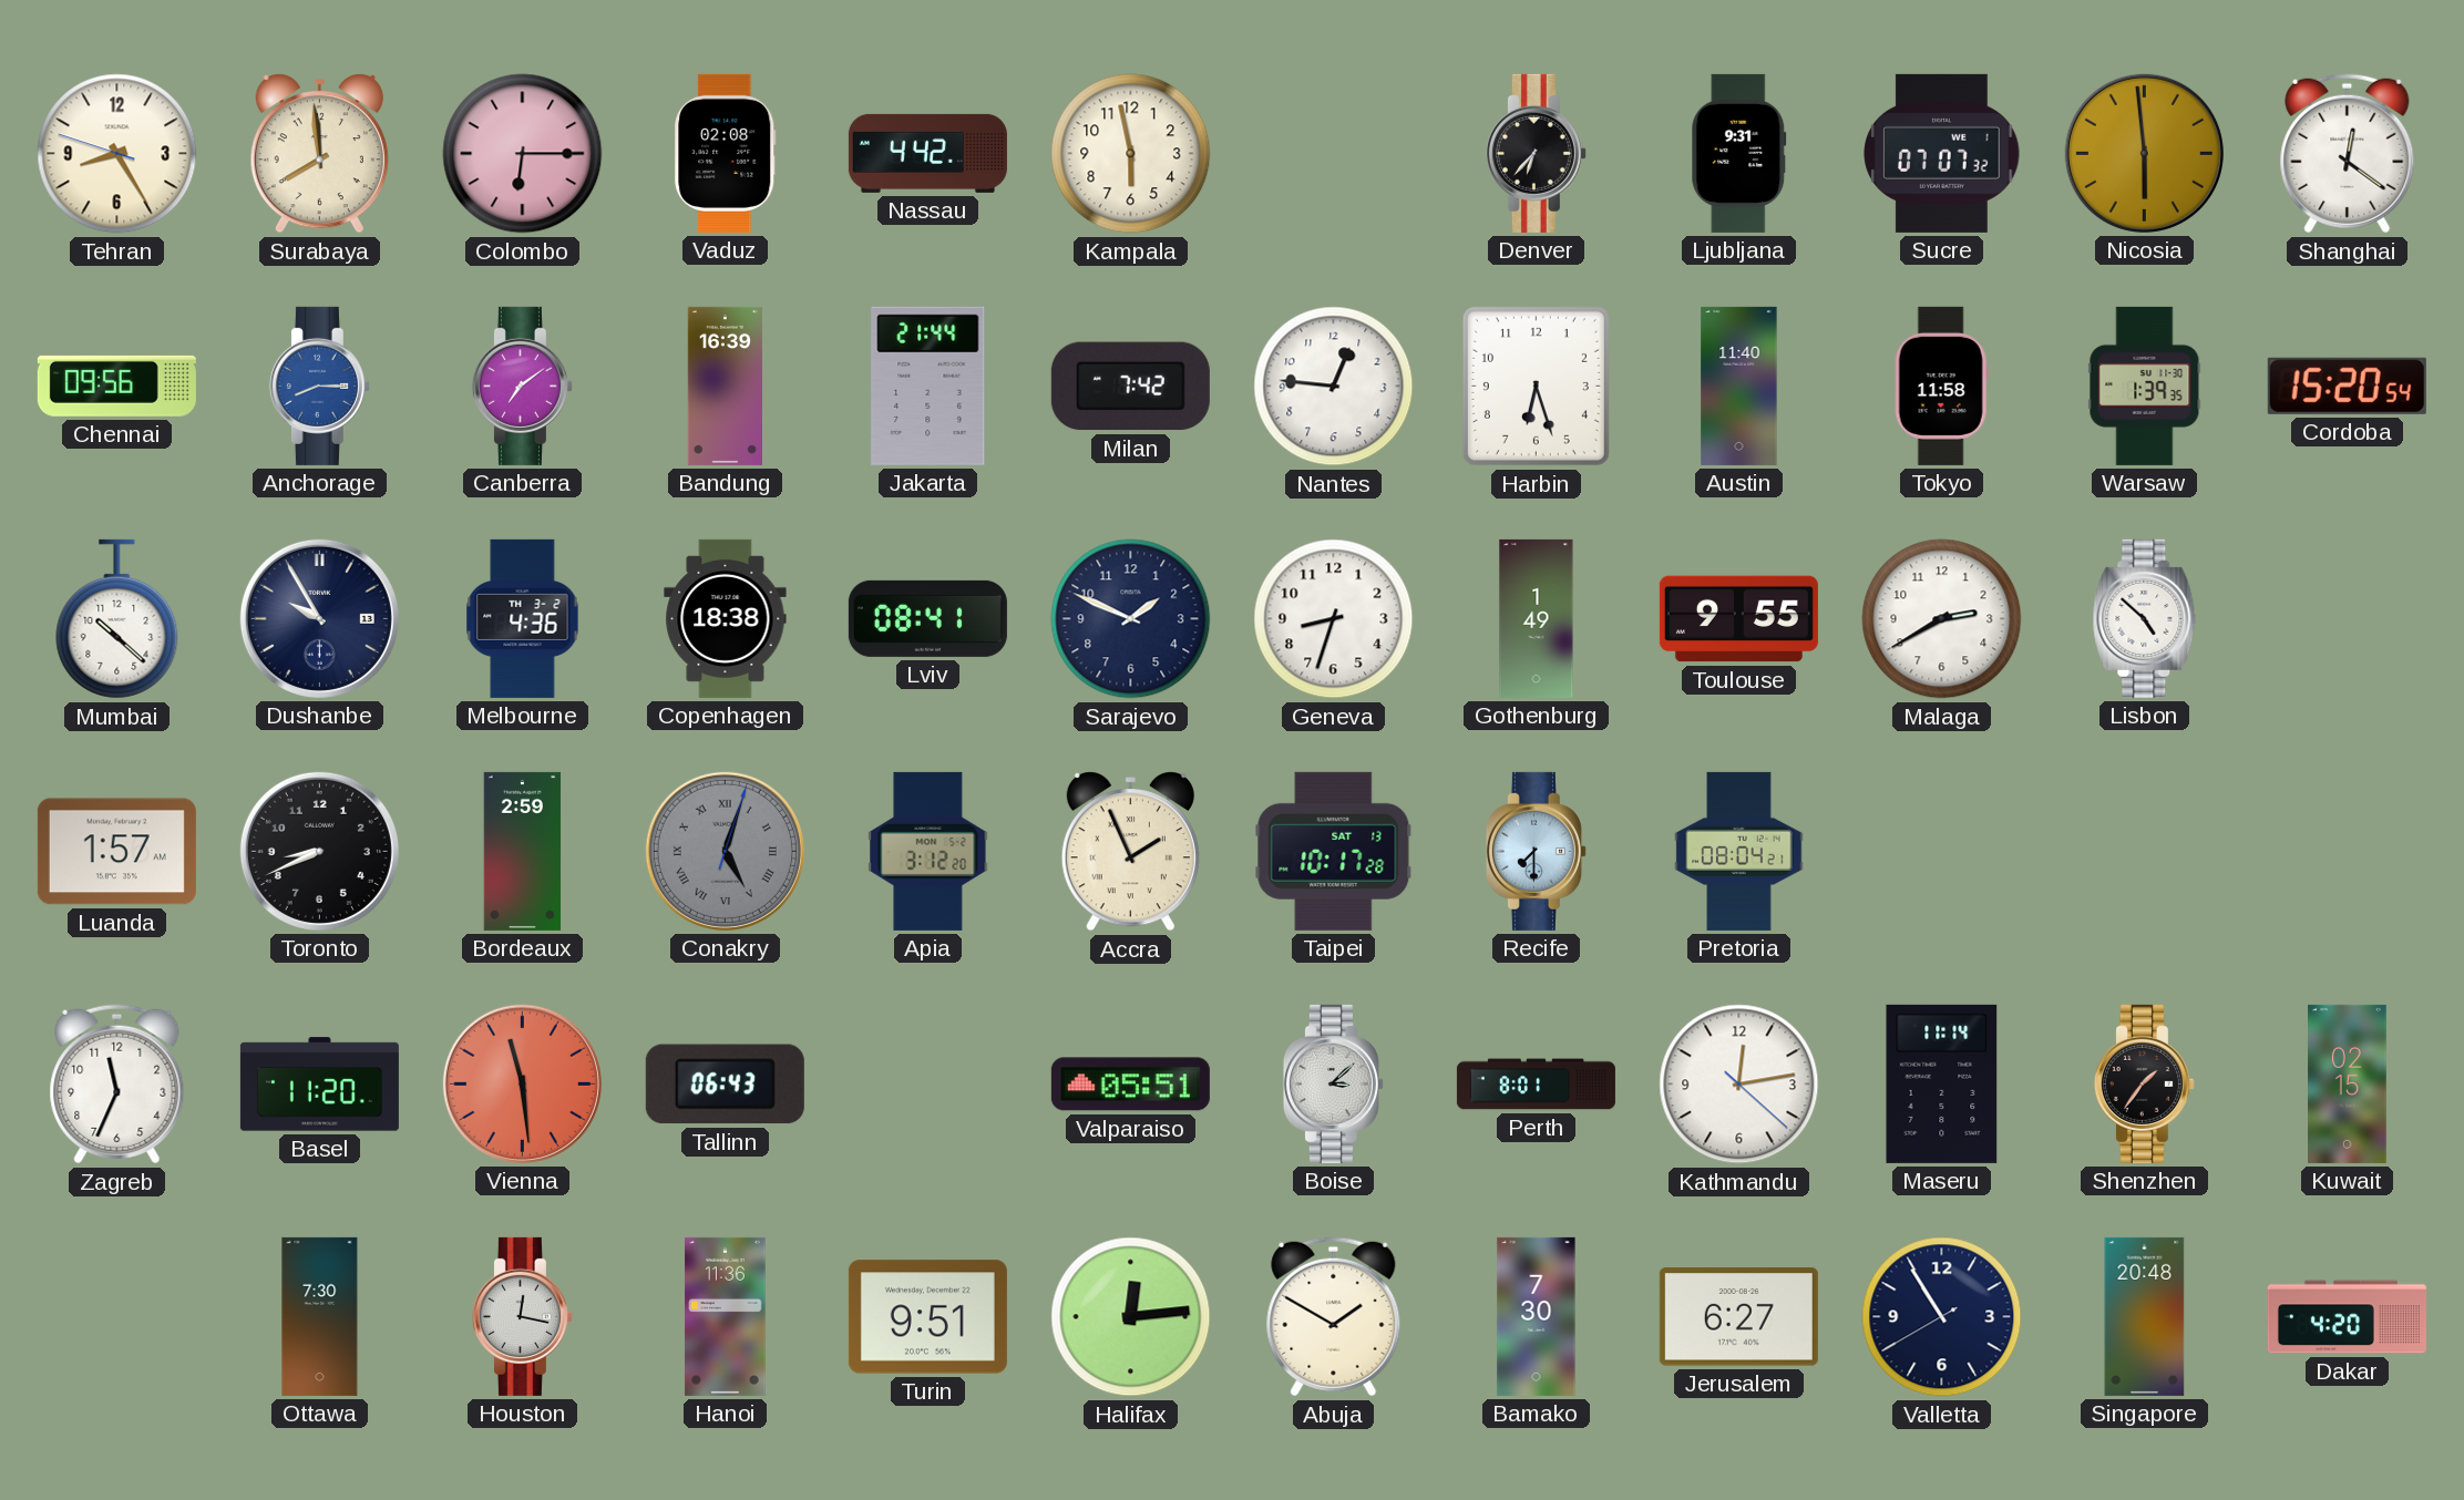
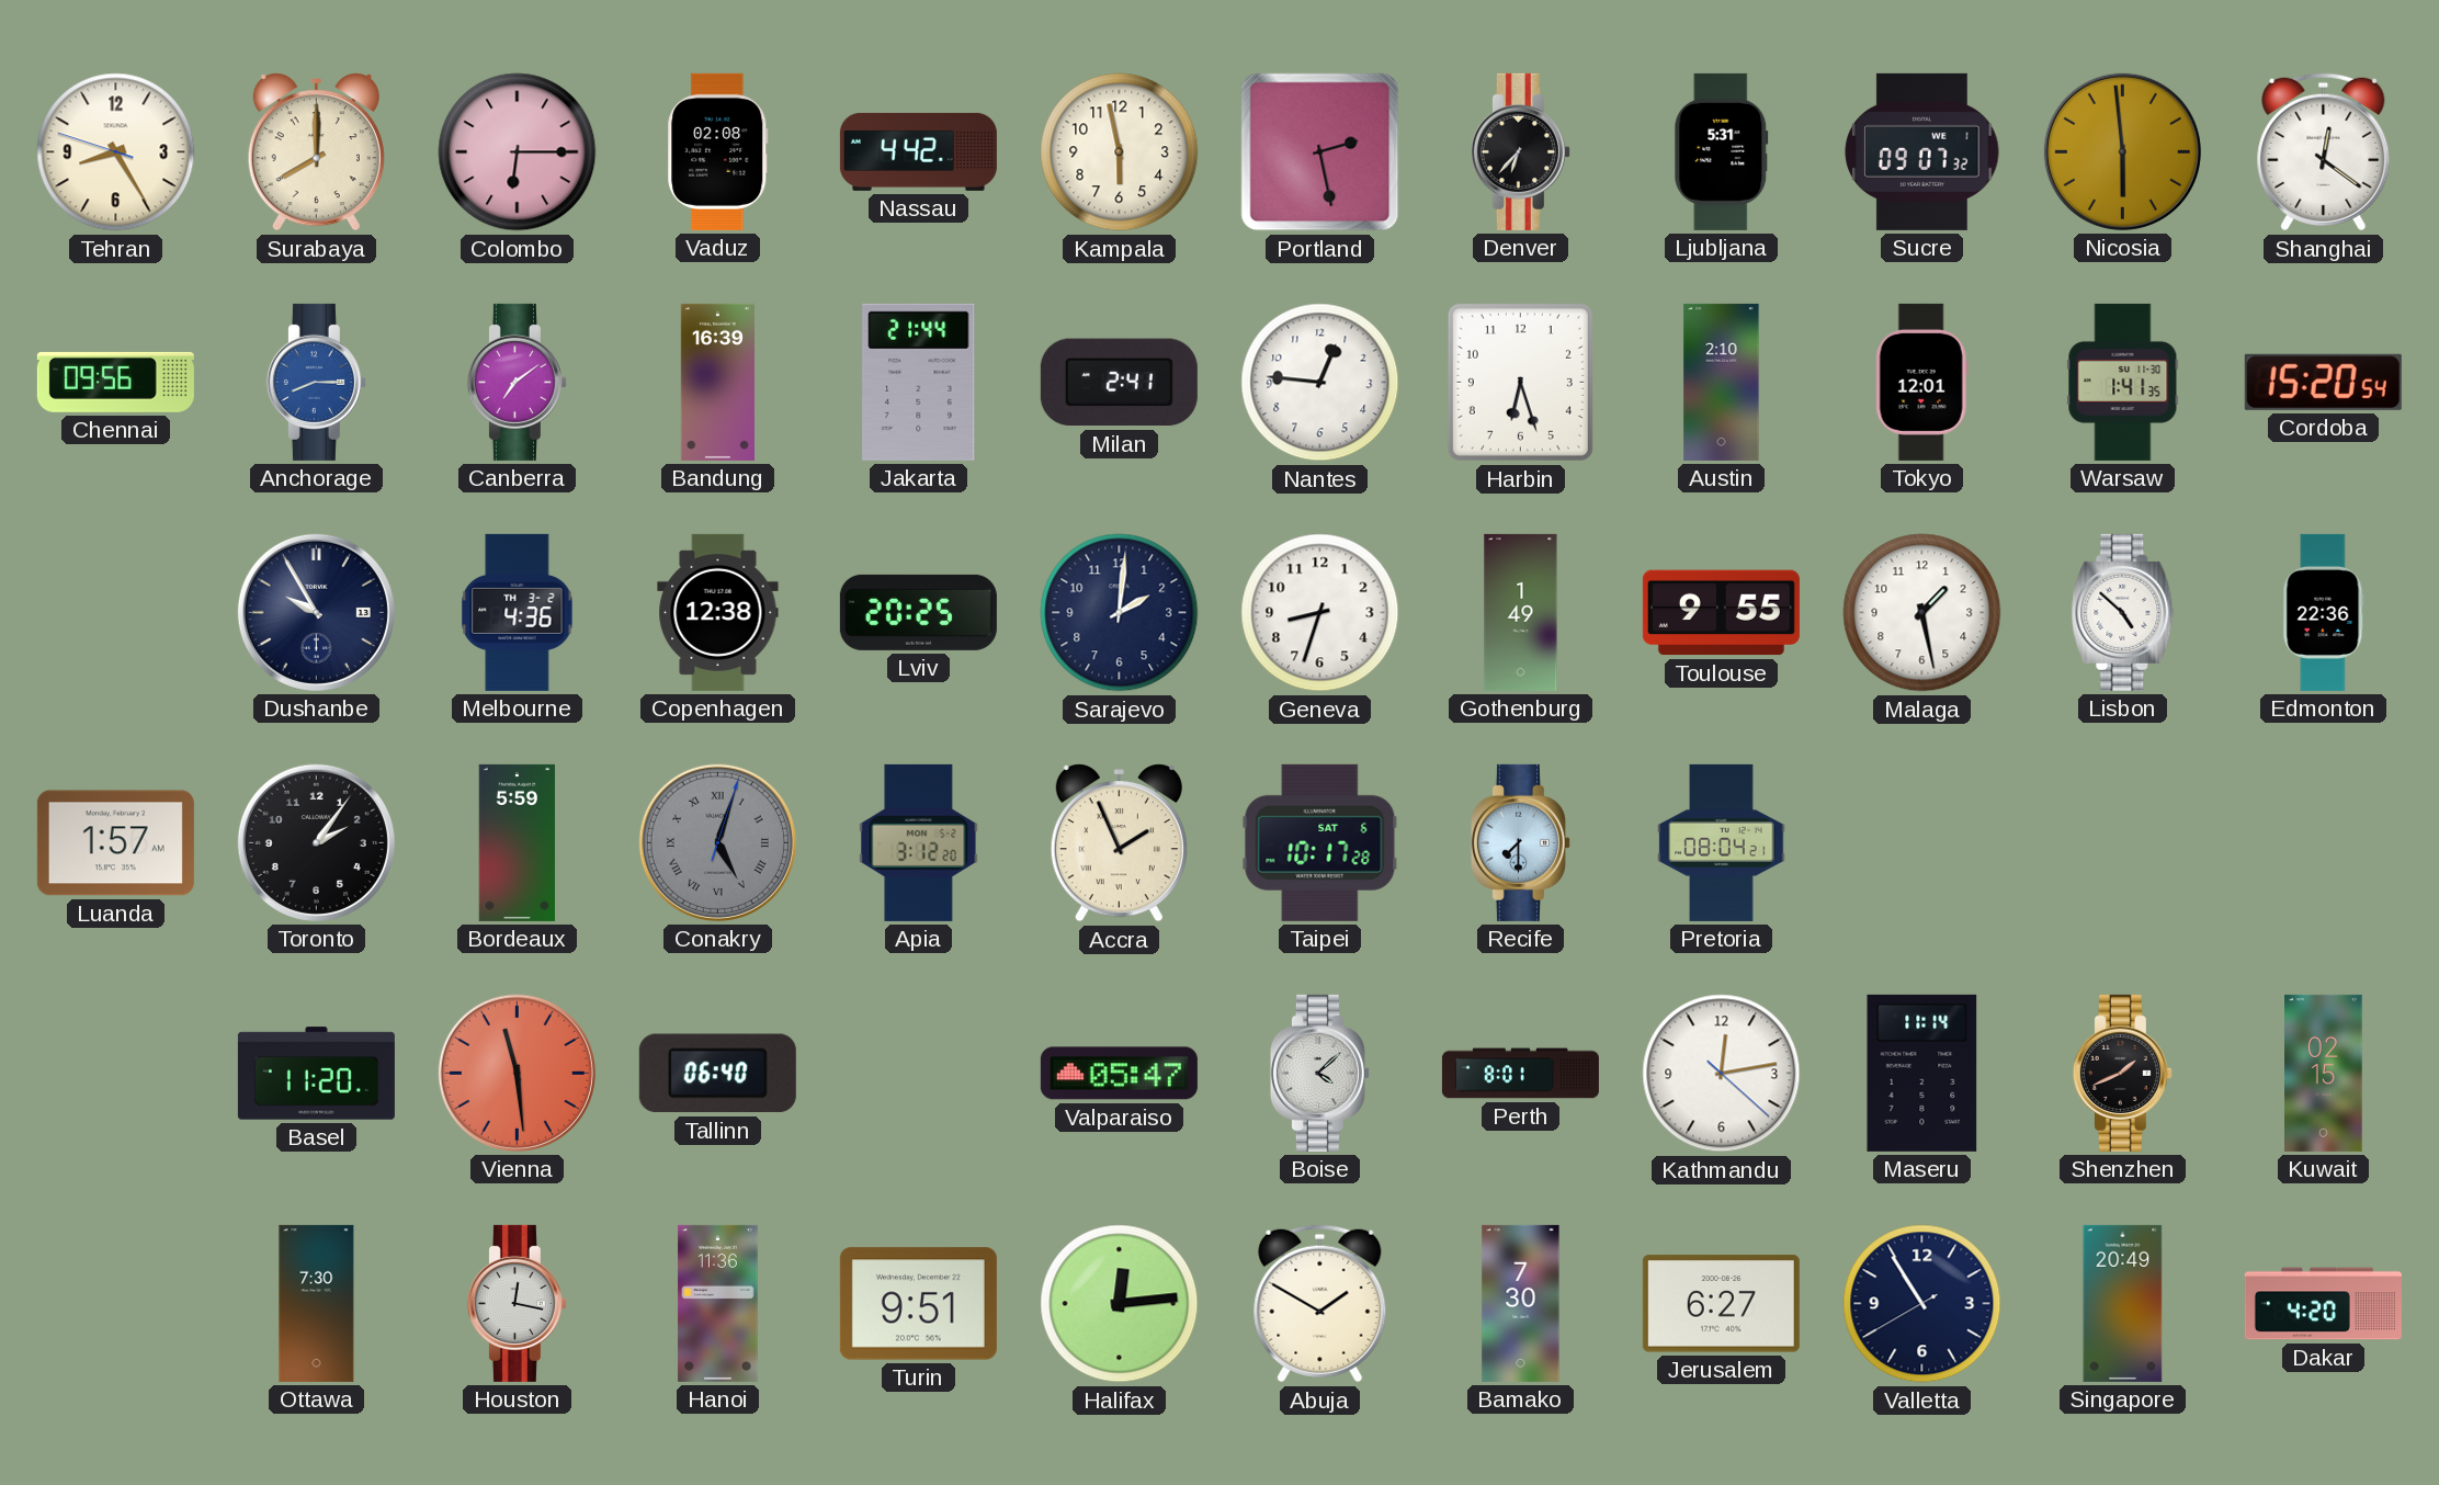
Surabaya: 7:59 -> 8:00
Portland: none -> 2:28
Ljubljana: 9:31 -> 5:31
Sucre: 07:07 -> 09:07
Milan: 7:42 -> 2:41
Austin: 11:40 -> 2:10
Tokyo: 11:58 -> 12:01
Warsaw: 1:39 -> 1:41
Mumbai: 10:22 -> none
Copenhagen: 18:38 -> 12:38
Lviv: 08:41 -> 20:25
Sarajevo: 1:49 -> 2:01
Malaga: 2:40 -> 1:28
Edmonton: none -> 22:36
Toronto: 8:41 -> 2:06
Bordeaux: 2:59 -> 5:59
Taipei date: SAT 13 -> SAT 6
Zagreb: 11:34 -> none
Tallinn: 06:43 -> 06:40
Valparaiso: 05:51 -> 05:47
Boise: 3:08 -> 4:08
Shenzhen: 1:36 -> 1:41
Singapore: 20:48 -> 20:49
